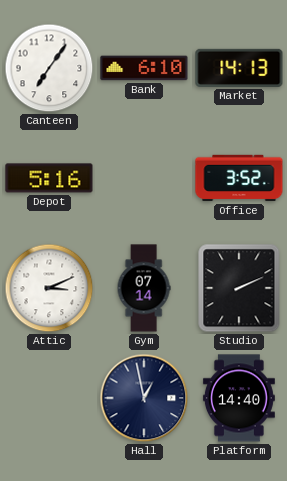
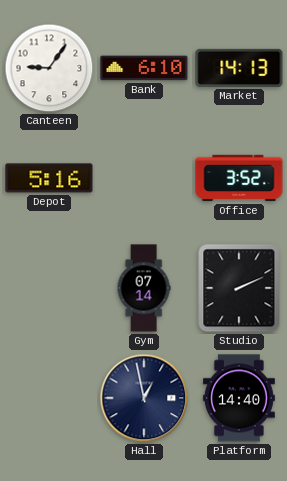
Canteen: 7:06 -> 9:06
Attic: 3:11 -> none
